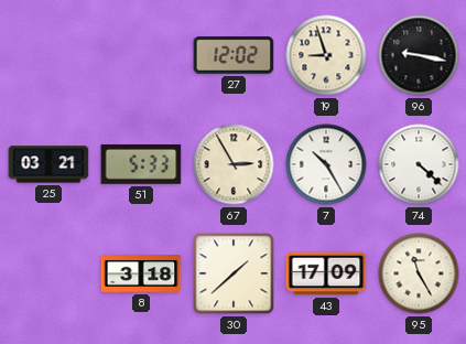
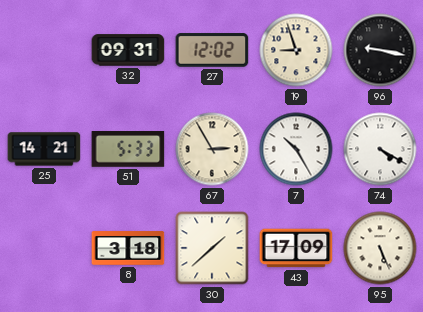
32: none -> 09:31
25: 03:21 -> 14:21
74: 4:22 -> 4:20
95: 11:25 -> 5:26
